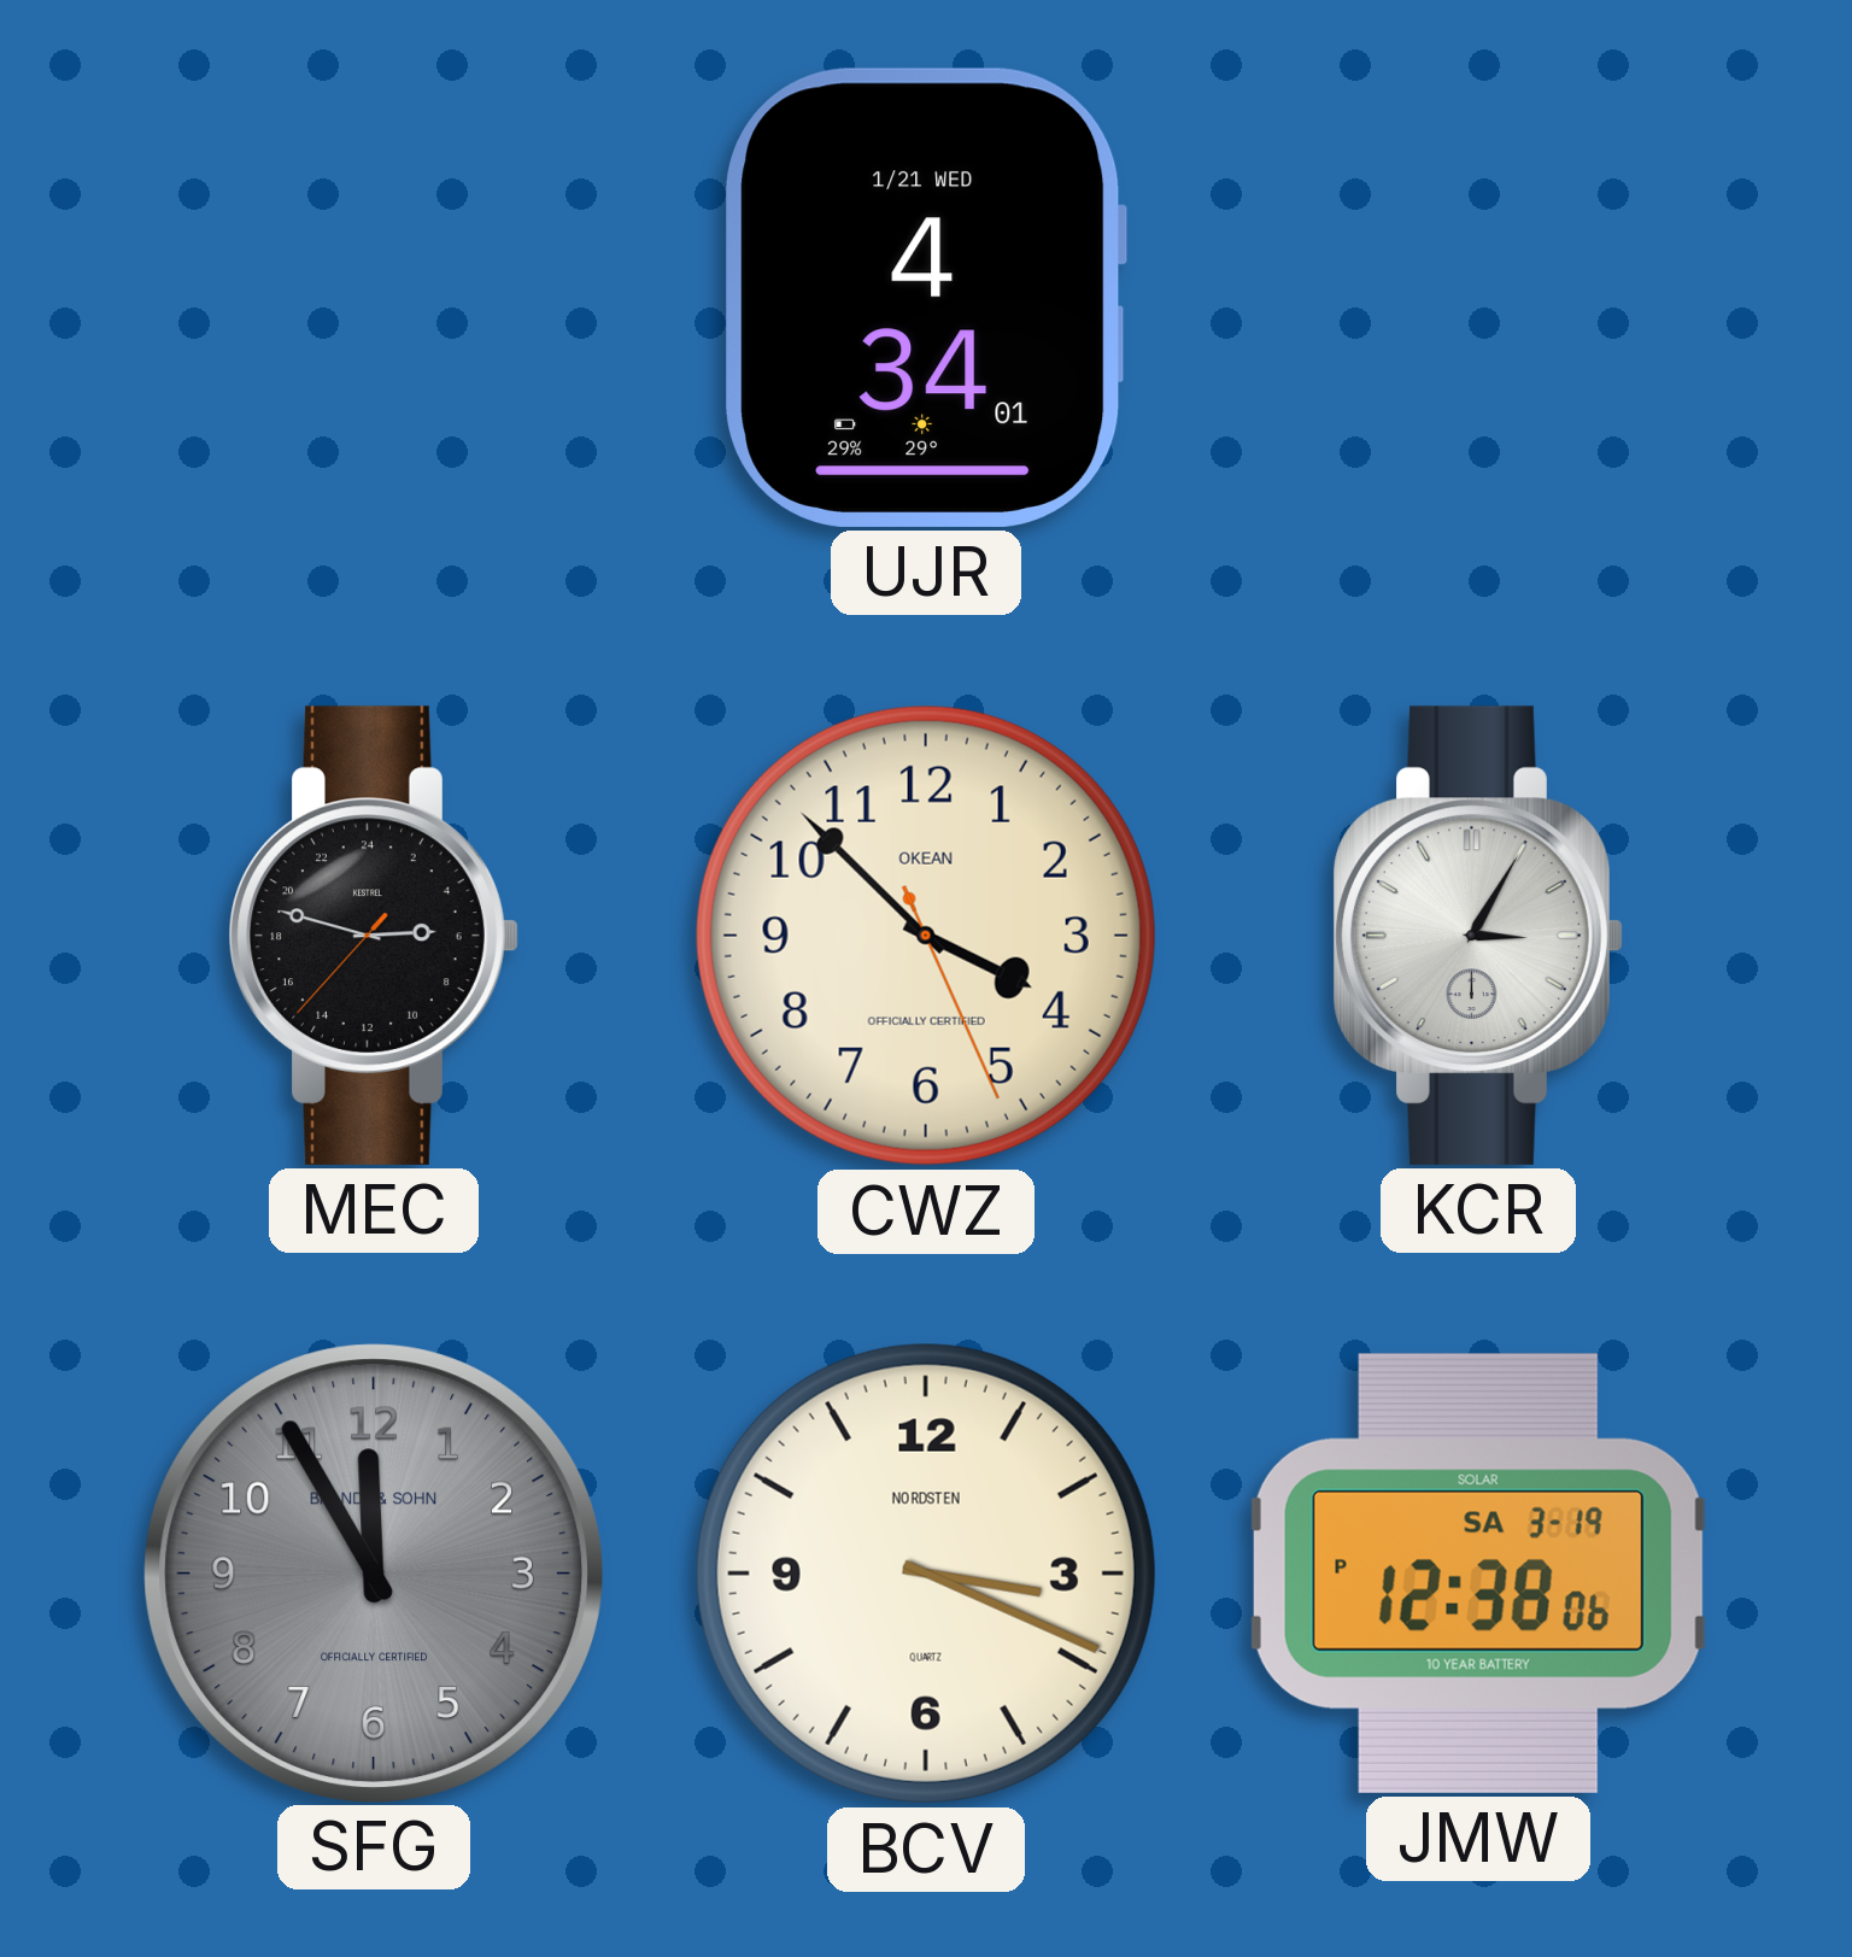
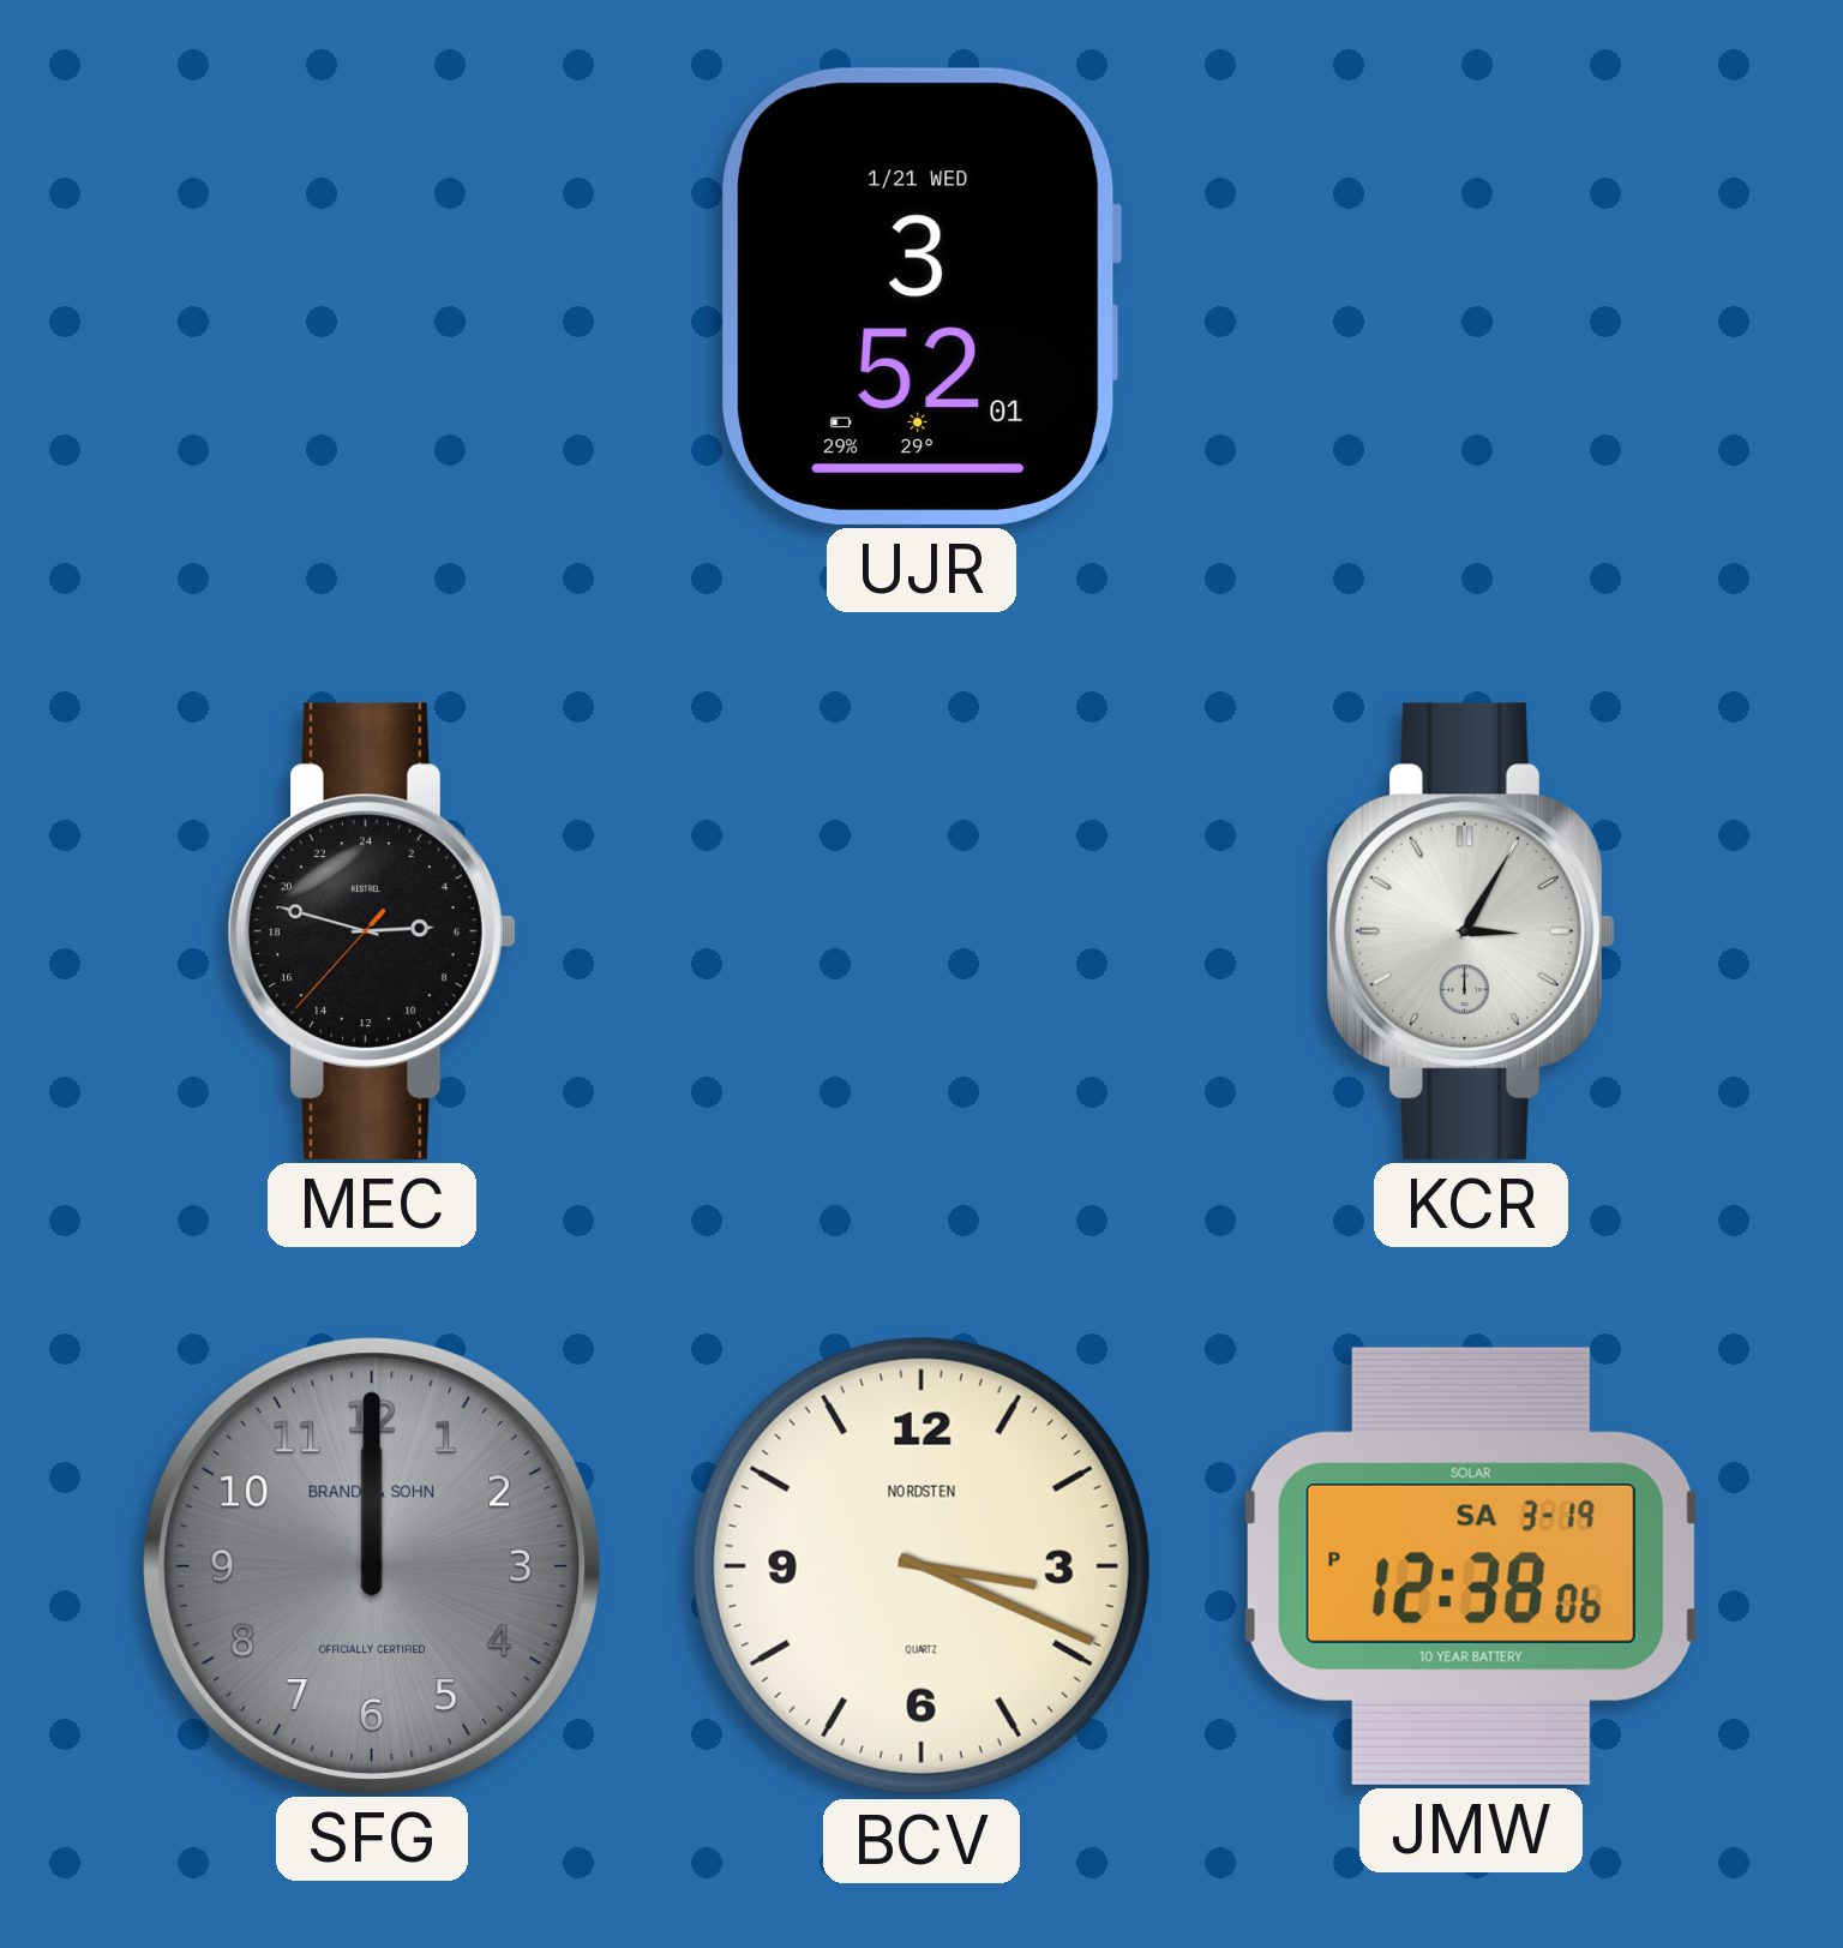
UJR: 4:34 -> 3:52
CWZ: 3:52 -> none
SFG: 11:55 -> 12:00
